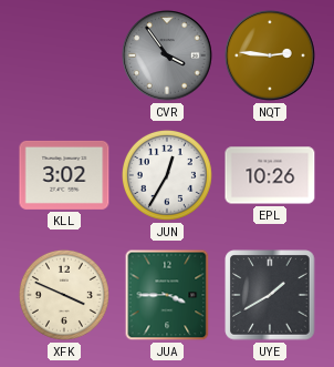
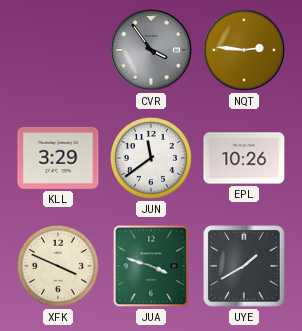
KLL: 3:02 -> 3:29
JUN: 12:35 -> 11:39
JUA: 3:45 -> 3:48
